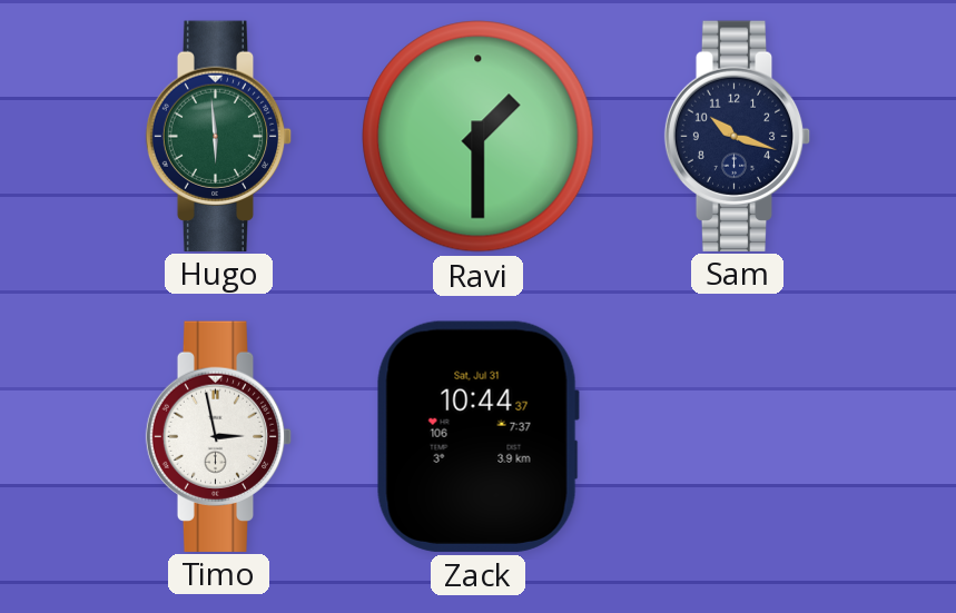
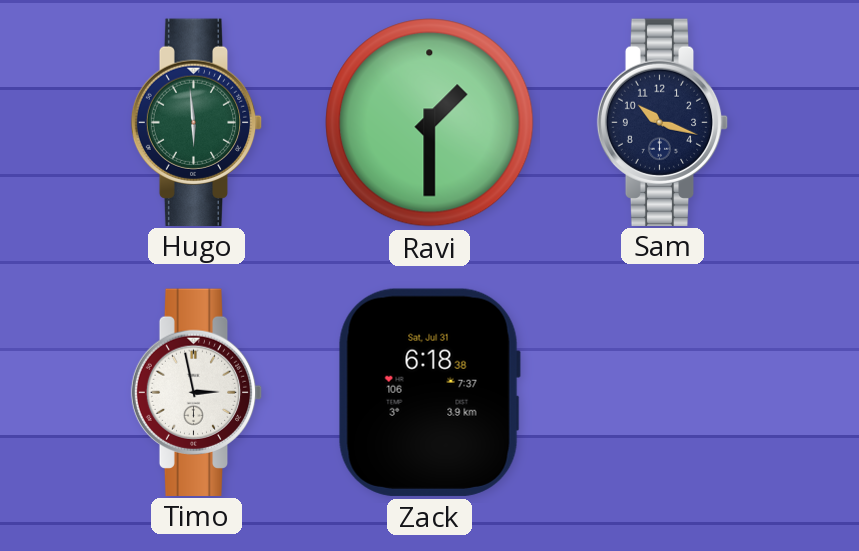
Zack: 10:44 -> 6:18
